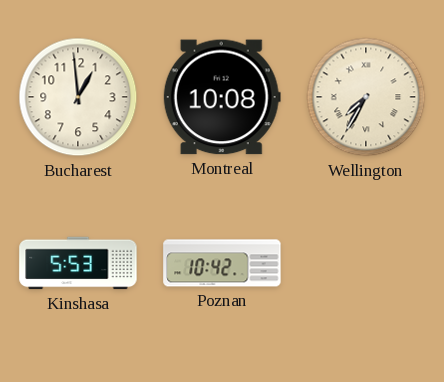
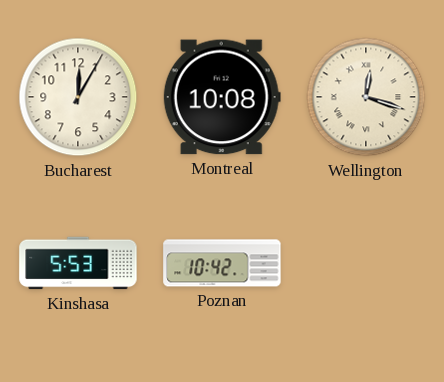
Bucharest: 12:59 -> 12:05
Wellington: 7:35 -> 12:18
